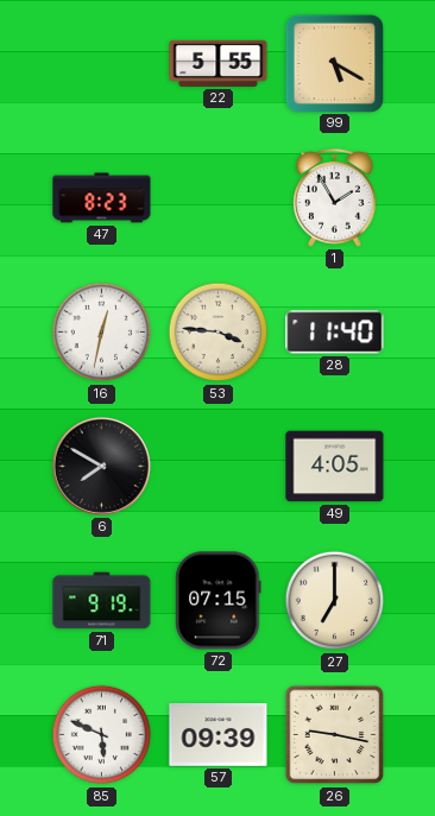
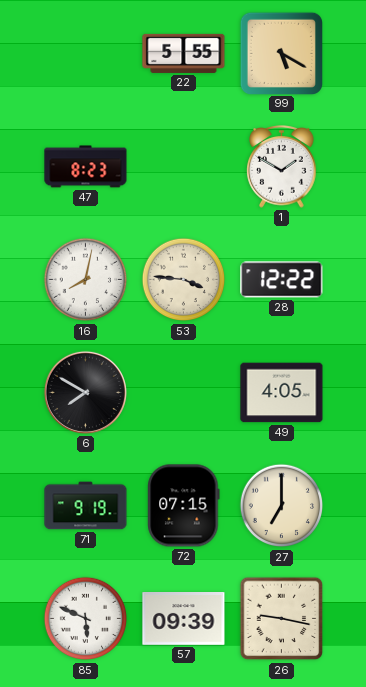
1: 1:55 -> 1:50
16: 12:32 -> 8:02
28: 11:40 -> 12:22
